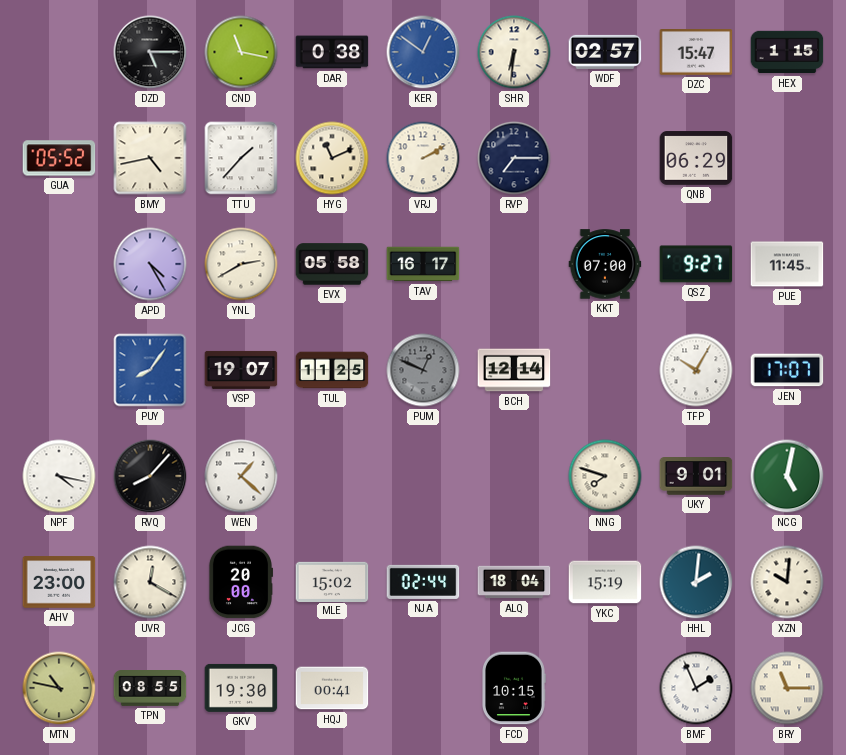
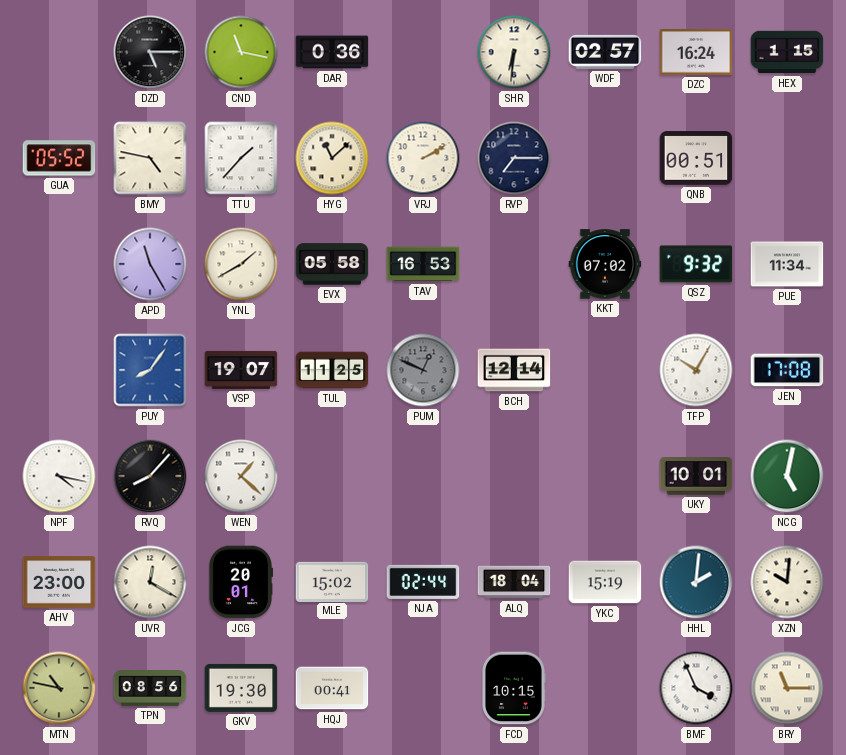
DAR: 0:38 -> 0:36
KER: 12:51 -> none
DZC: 15:47 -> 16:24
BMY: 4:43 -> 4:47
HYG: 11:11 -> 11:08
QNB: 06:29 -> 00:51
APD: 4:25 -> 11:25
YNL: 2:40 -> 1:40
TAV: 16:17 -> 16:53
KKT: 07:00 -> 07:02
QSZ: 9:27 -> 9:32
PUE: 11:45 -> 11:34
JEN: 17:07 -> 17:08
NNG: 7:48 -> none
UKY: 9:01 -> 10:01
JCG: 20:00 -> 20:01
TPN: 08:55 -> 08:56
BMF: 1:56 -> 3:56
